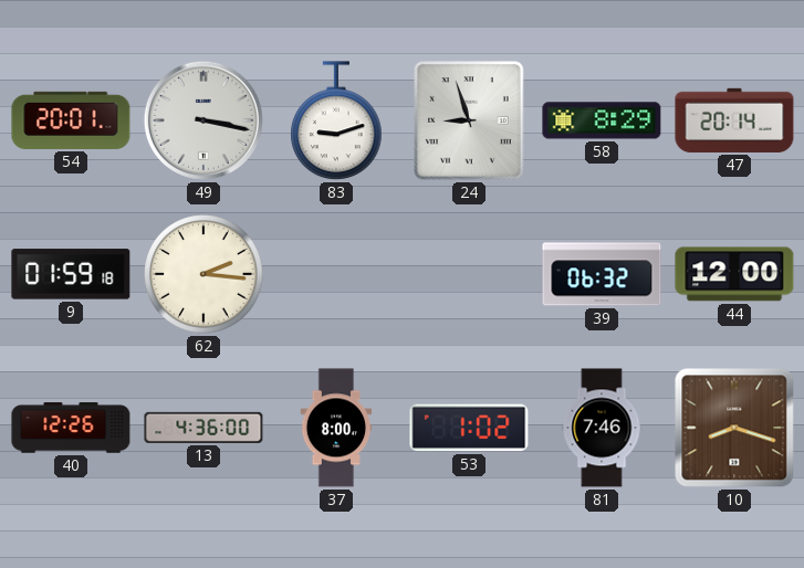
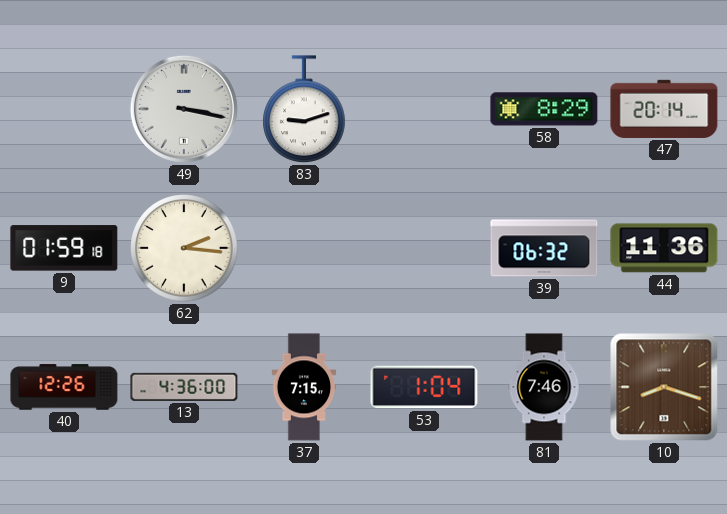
54: 20:01 -> none
24: 8:57 -> none
44: 12:00 -> 11:36
37: 8:00 -> 7:15
53: 1:02 -> 1:04
